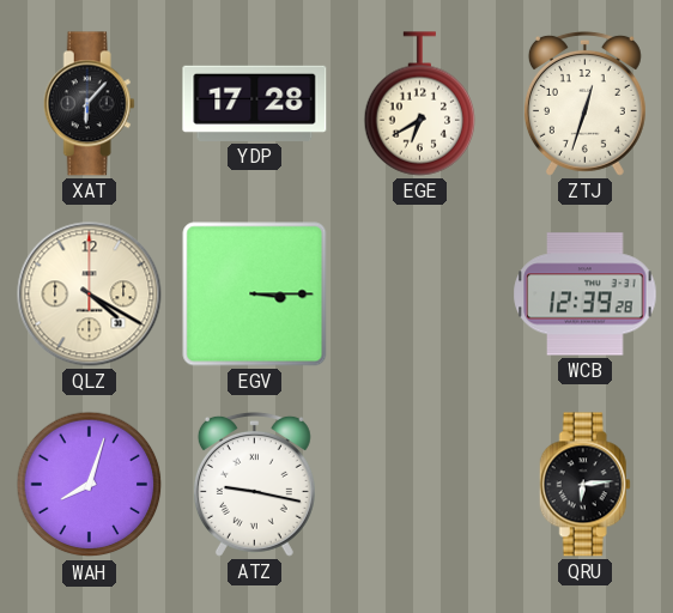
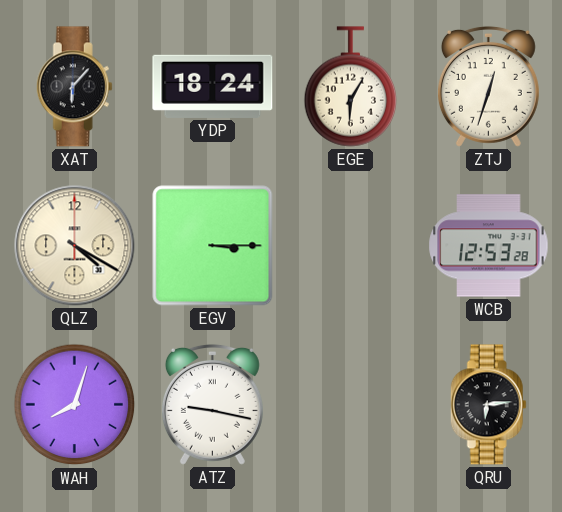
YDP: 17:28 -> 18:24
EGE: 6:40 -> 6:05
WCB: 12:39 -> 12:53
